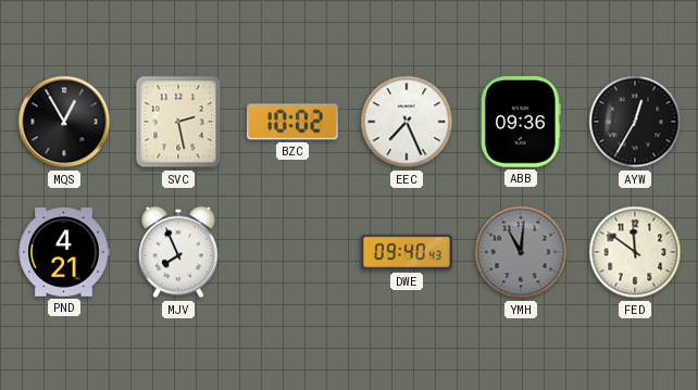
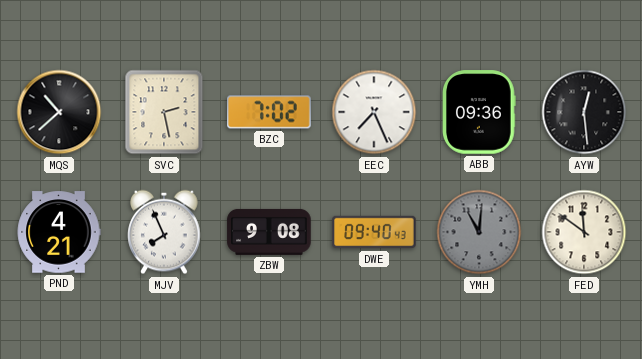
MQS: 12:55 -> 10:38
BZC: 10:02 -> 7:02
AYW: 12:35 -> 12:29
ZBW: none -> 9:08
